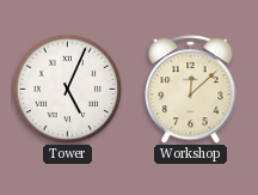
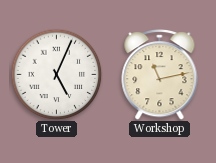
Workshop: 12:08 -> 11:13
